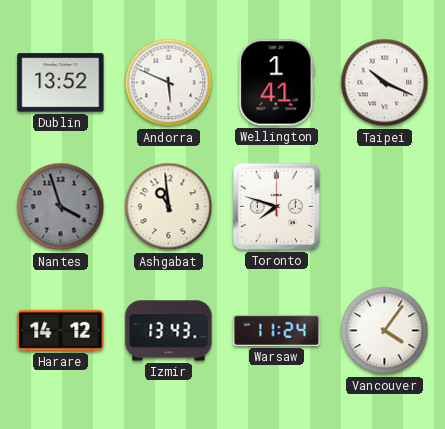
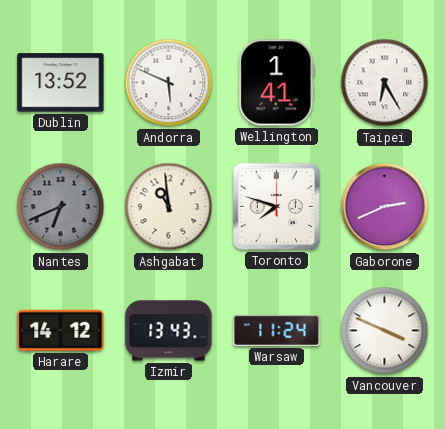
Taipei: 10:19 -> 6:25
Nantes: 3:57 -> 6:41
Gaborone: none -> 2:41
Vancouver: 4:06 -> 3:49
